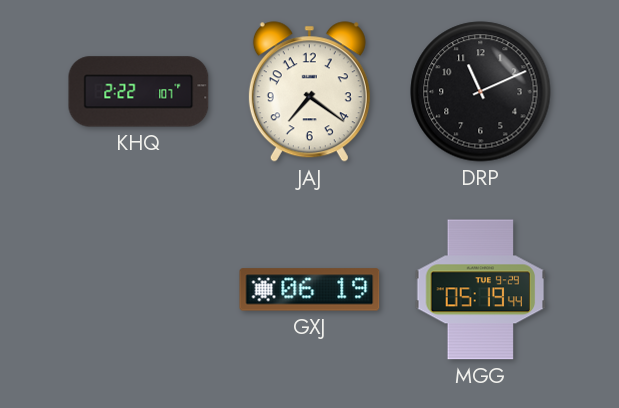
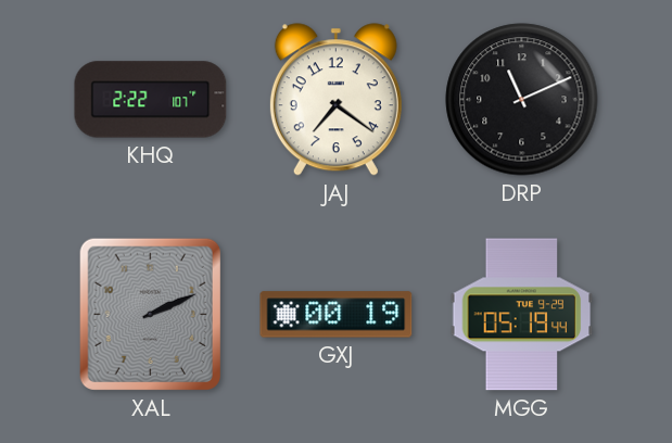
XAL: none -> 2:11
GXJ: 06:19 -> 00:19
